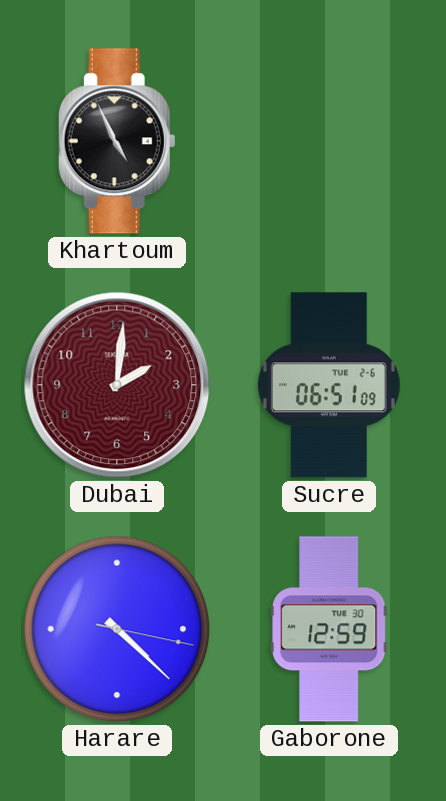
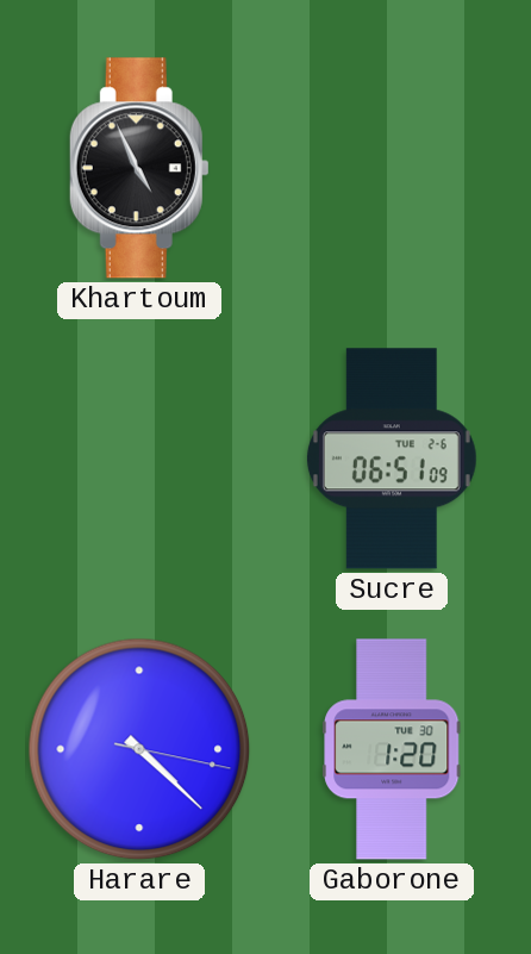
Dubai: 2:01 -> none
Gaborone: 12:59 -> 1:20
